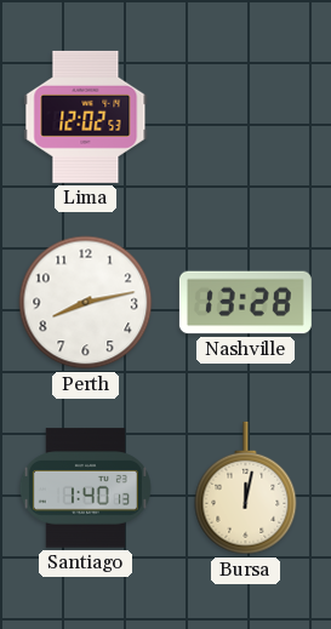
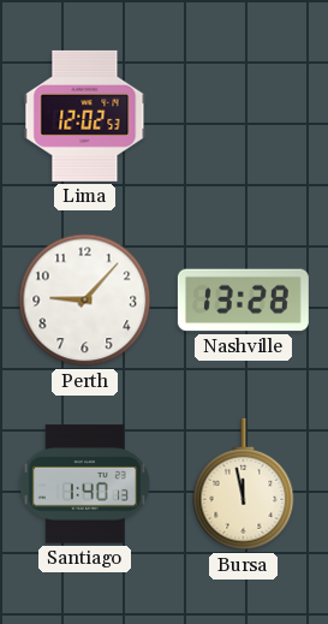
Perth: 8:13 -> 9:07
Bursa: 12:02 -> 11:58
